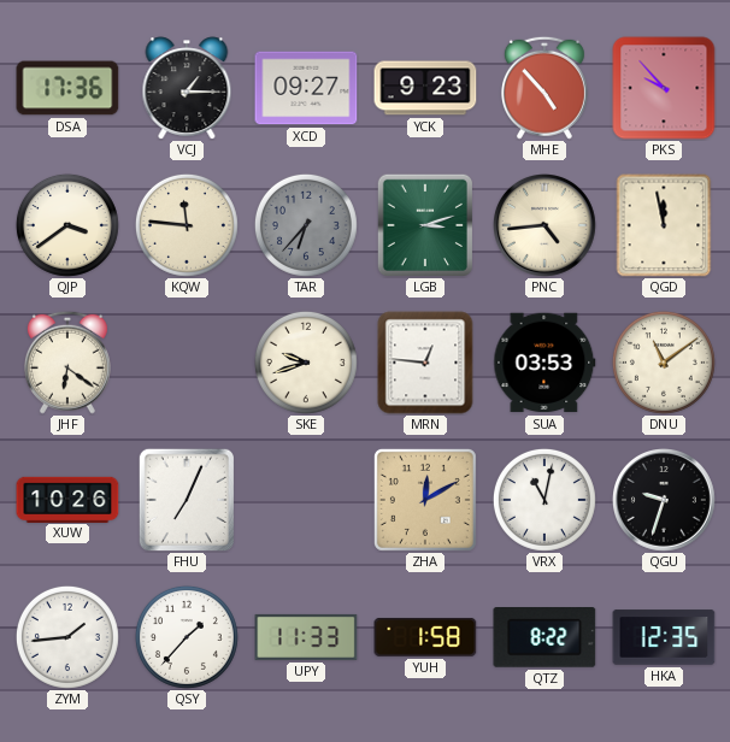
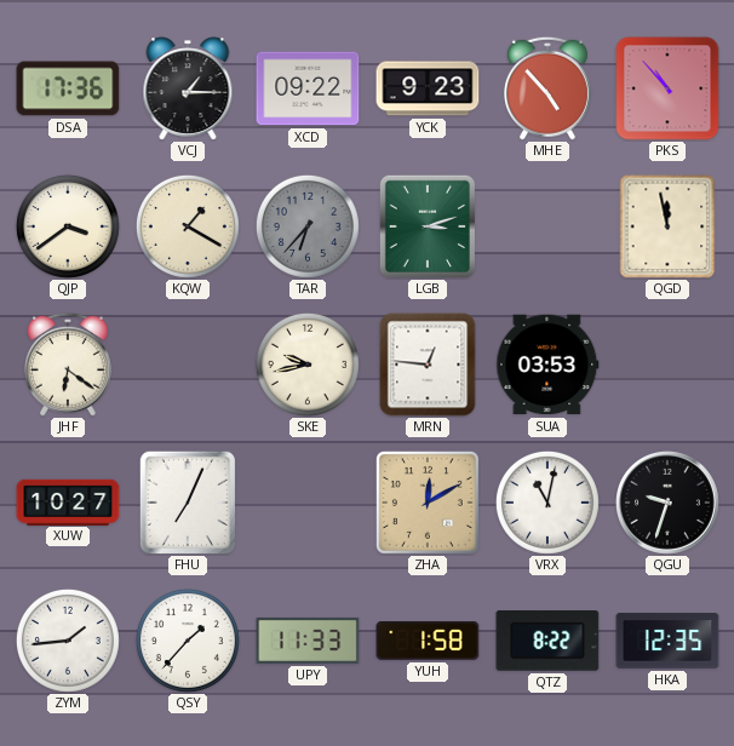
XCD: 09:27 -> 09:22
PKS: 9:53 -> 10:53
KQW: 11:46 -> 1:20
PNC: 4:44 -> none
SKE: 9:42 -> 9:43
DNU: 11:09 -> none
XUW: 10:26 -> 10:27
